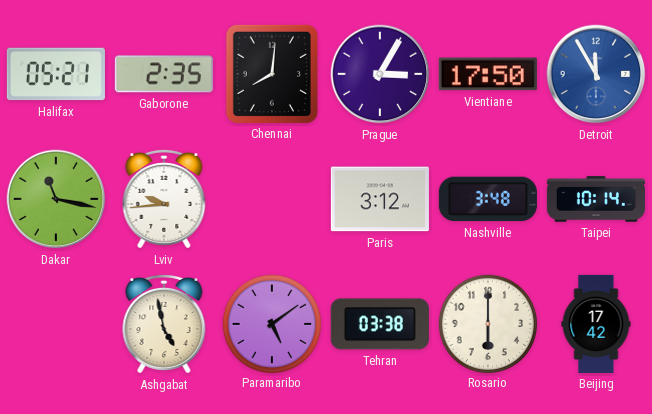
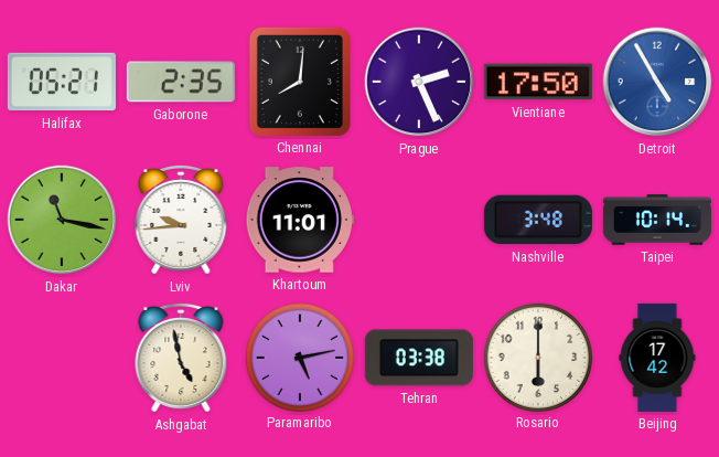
Prague: 3:05 -> 2:26
Detroit: 11:55 -> 4:55
Khartoum: none -> 11:01
Paris: 3:12 -> none
Paramaribo: 5:09 -> 5:13
